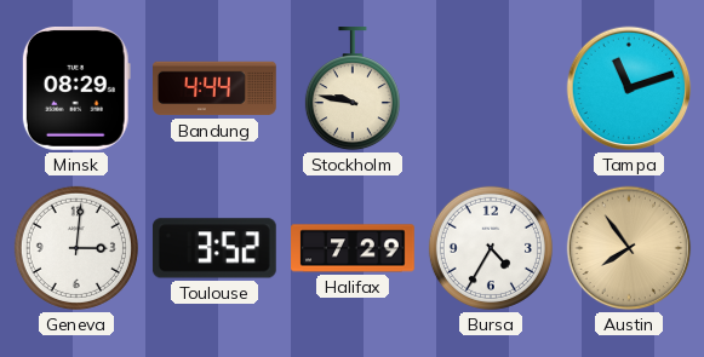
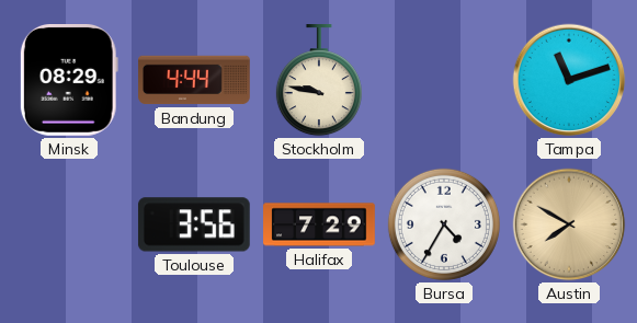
Geneva: 3:01 -> none
Toulouse: 3:52 -> 3:56
Austin: 7:54 -> 7:50
